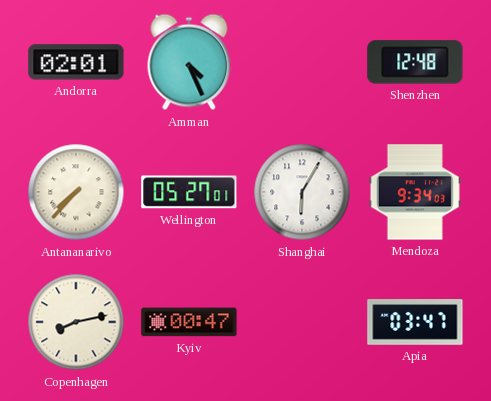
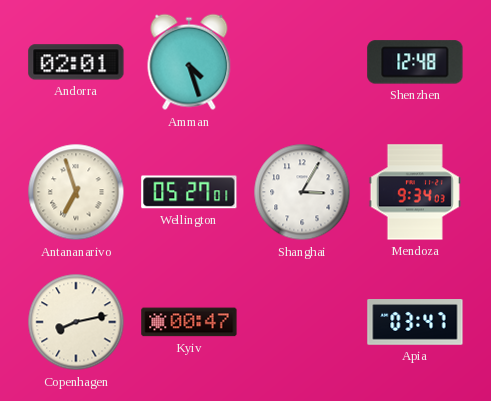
Amman: 4:26 -> 4:27
Antananarivo: 7:37 -> 6:57
Shanghai: 6:05 -> 3:05
